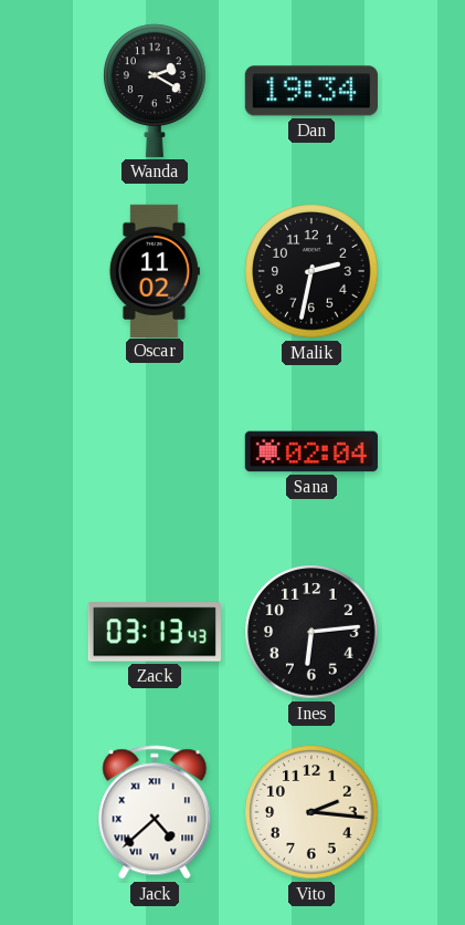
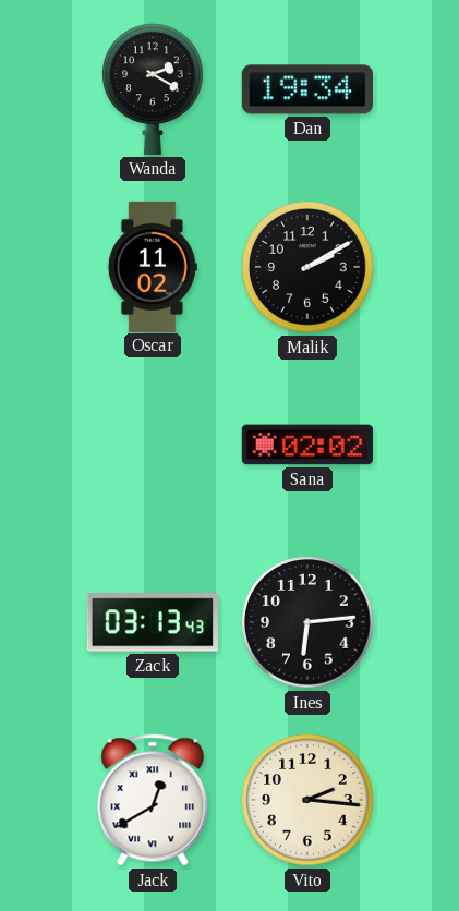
Malik: 2:32 -> 2:10
Sana: 02:04 -> 02:02
Jack: 4:38 -> 12:40
